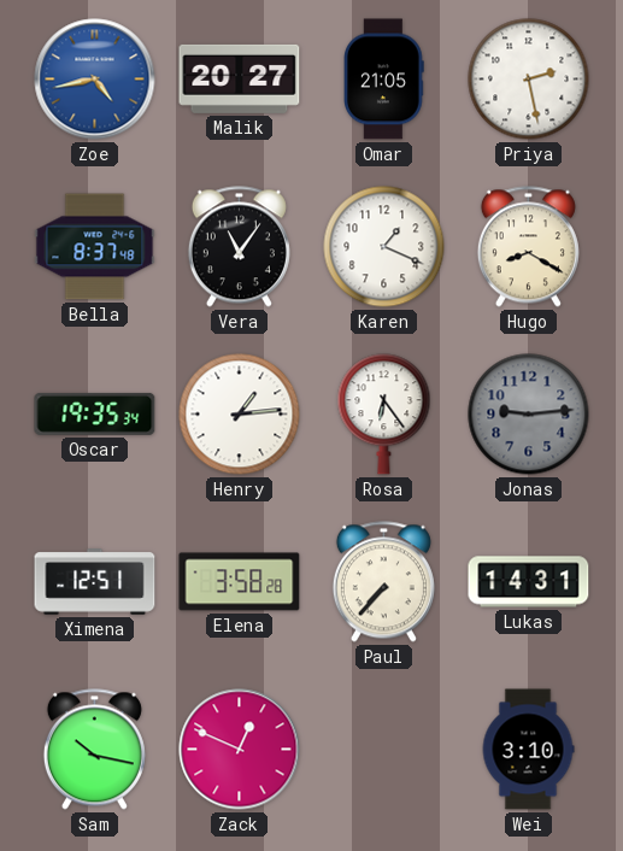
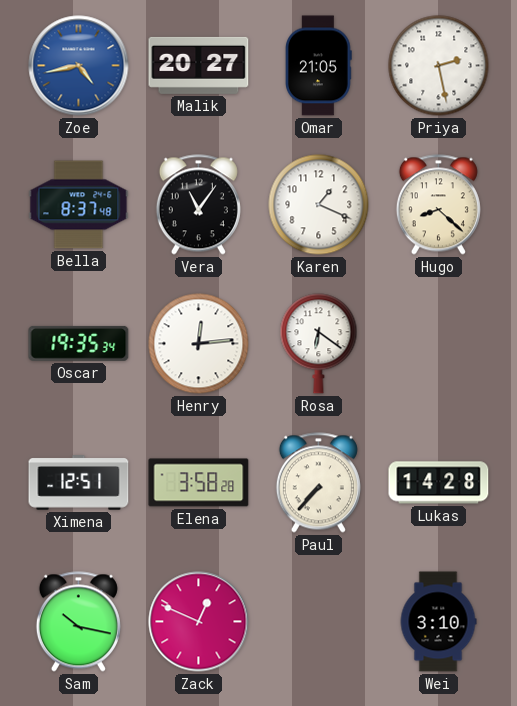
Hugo: 8:20 -> 8:22
Henry: 1:14 -> 12:14
Rosa: 6:24 -> 6:21
Jonas: 9:14 -> none
Lukas: 14:31 -> 14:28
